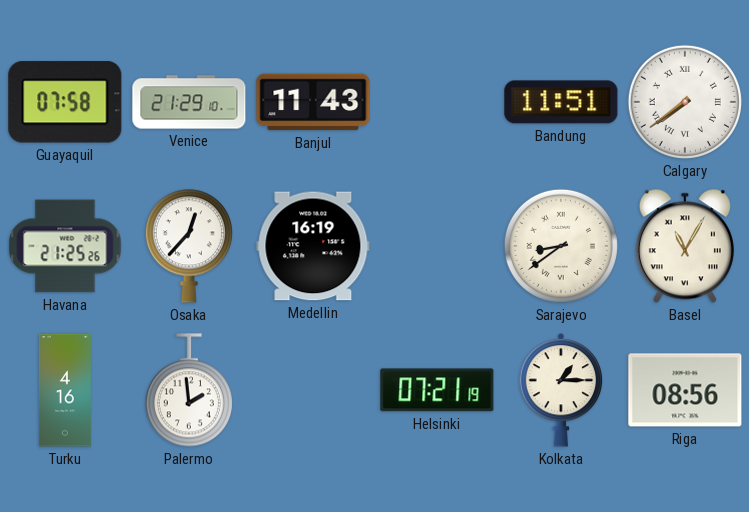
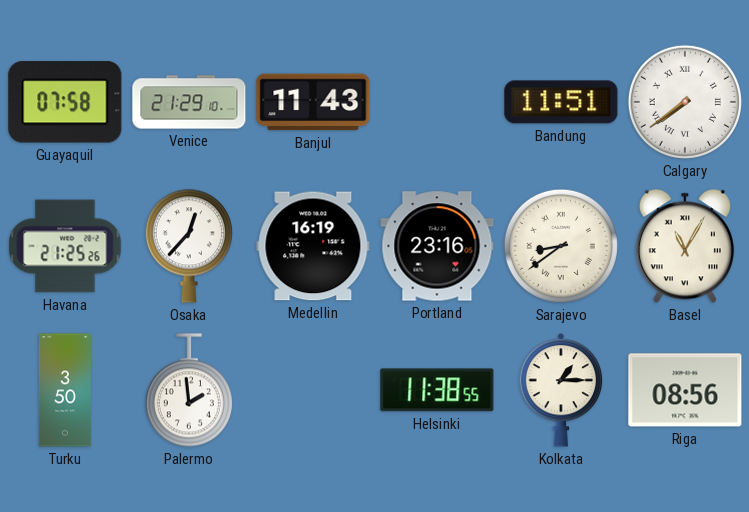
Portland: none -> 23:16
Turku: 4:16 -> 3:50
Helsinki: 07:21 -> 11:38
